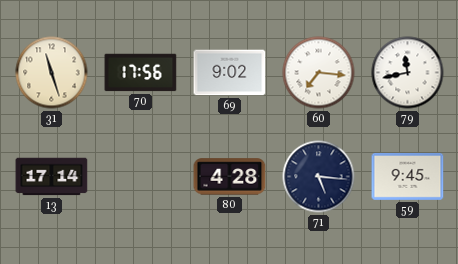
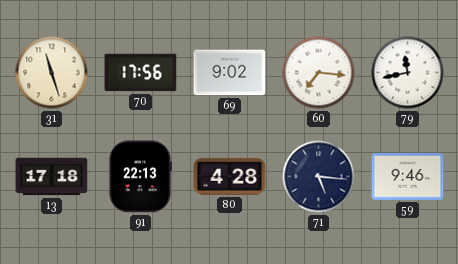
13: 17:14 -> 17:18
91: none -> 22:13
59: 9:45 -> 9:46
